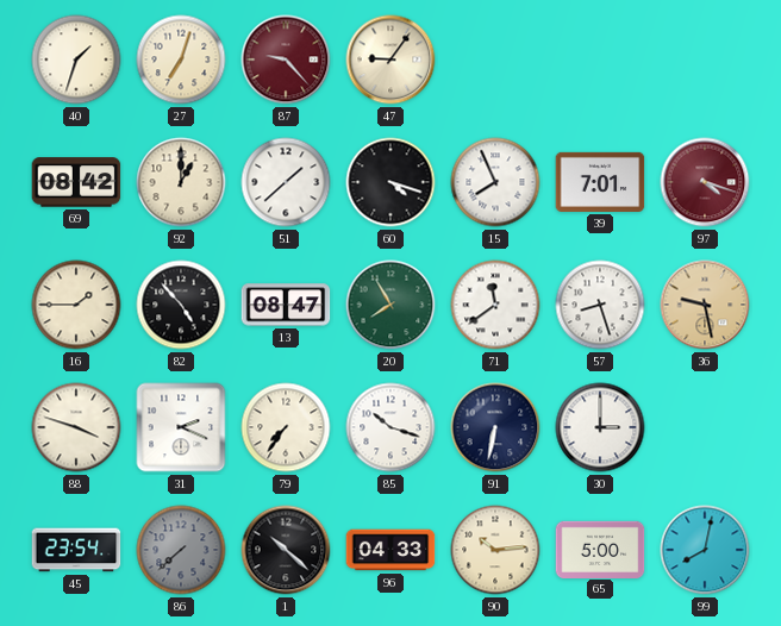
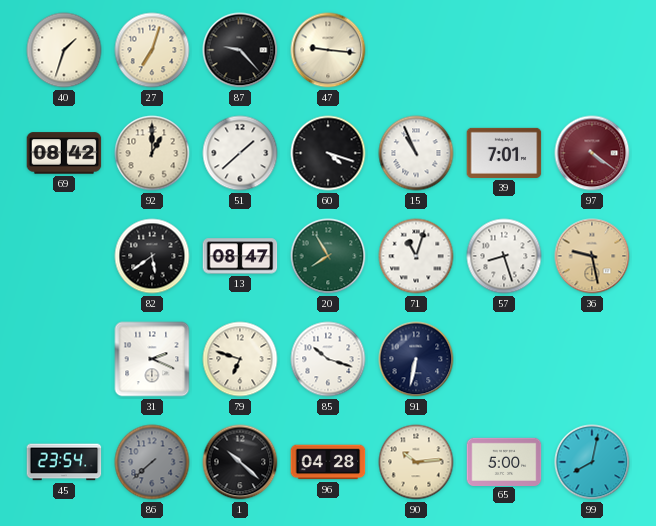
87 dial: burgundy -> black
47: 9:06 -> 9:16
15: 7:56 -> 10:56
97: 4:18 -> 4:21
16: 1:45 -> none
82: 4:53 -> 5:39
71: 11:39 -> 11:03
88: 3:48 -> none
79: 7:36 -> 6:48
30: 3:00 -> none
96: 04:33 -> 04:28
